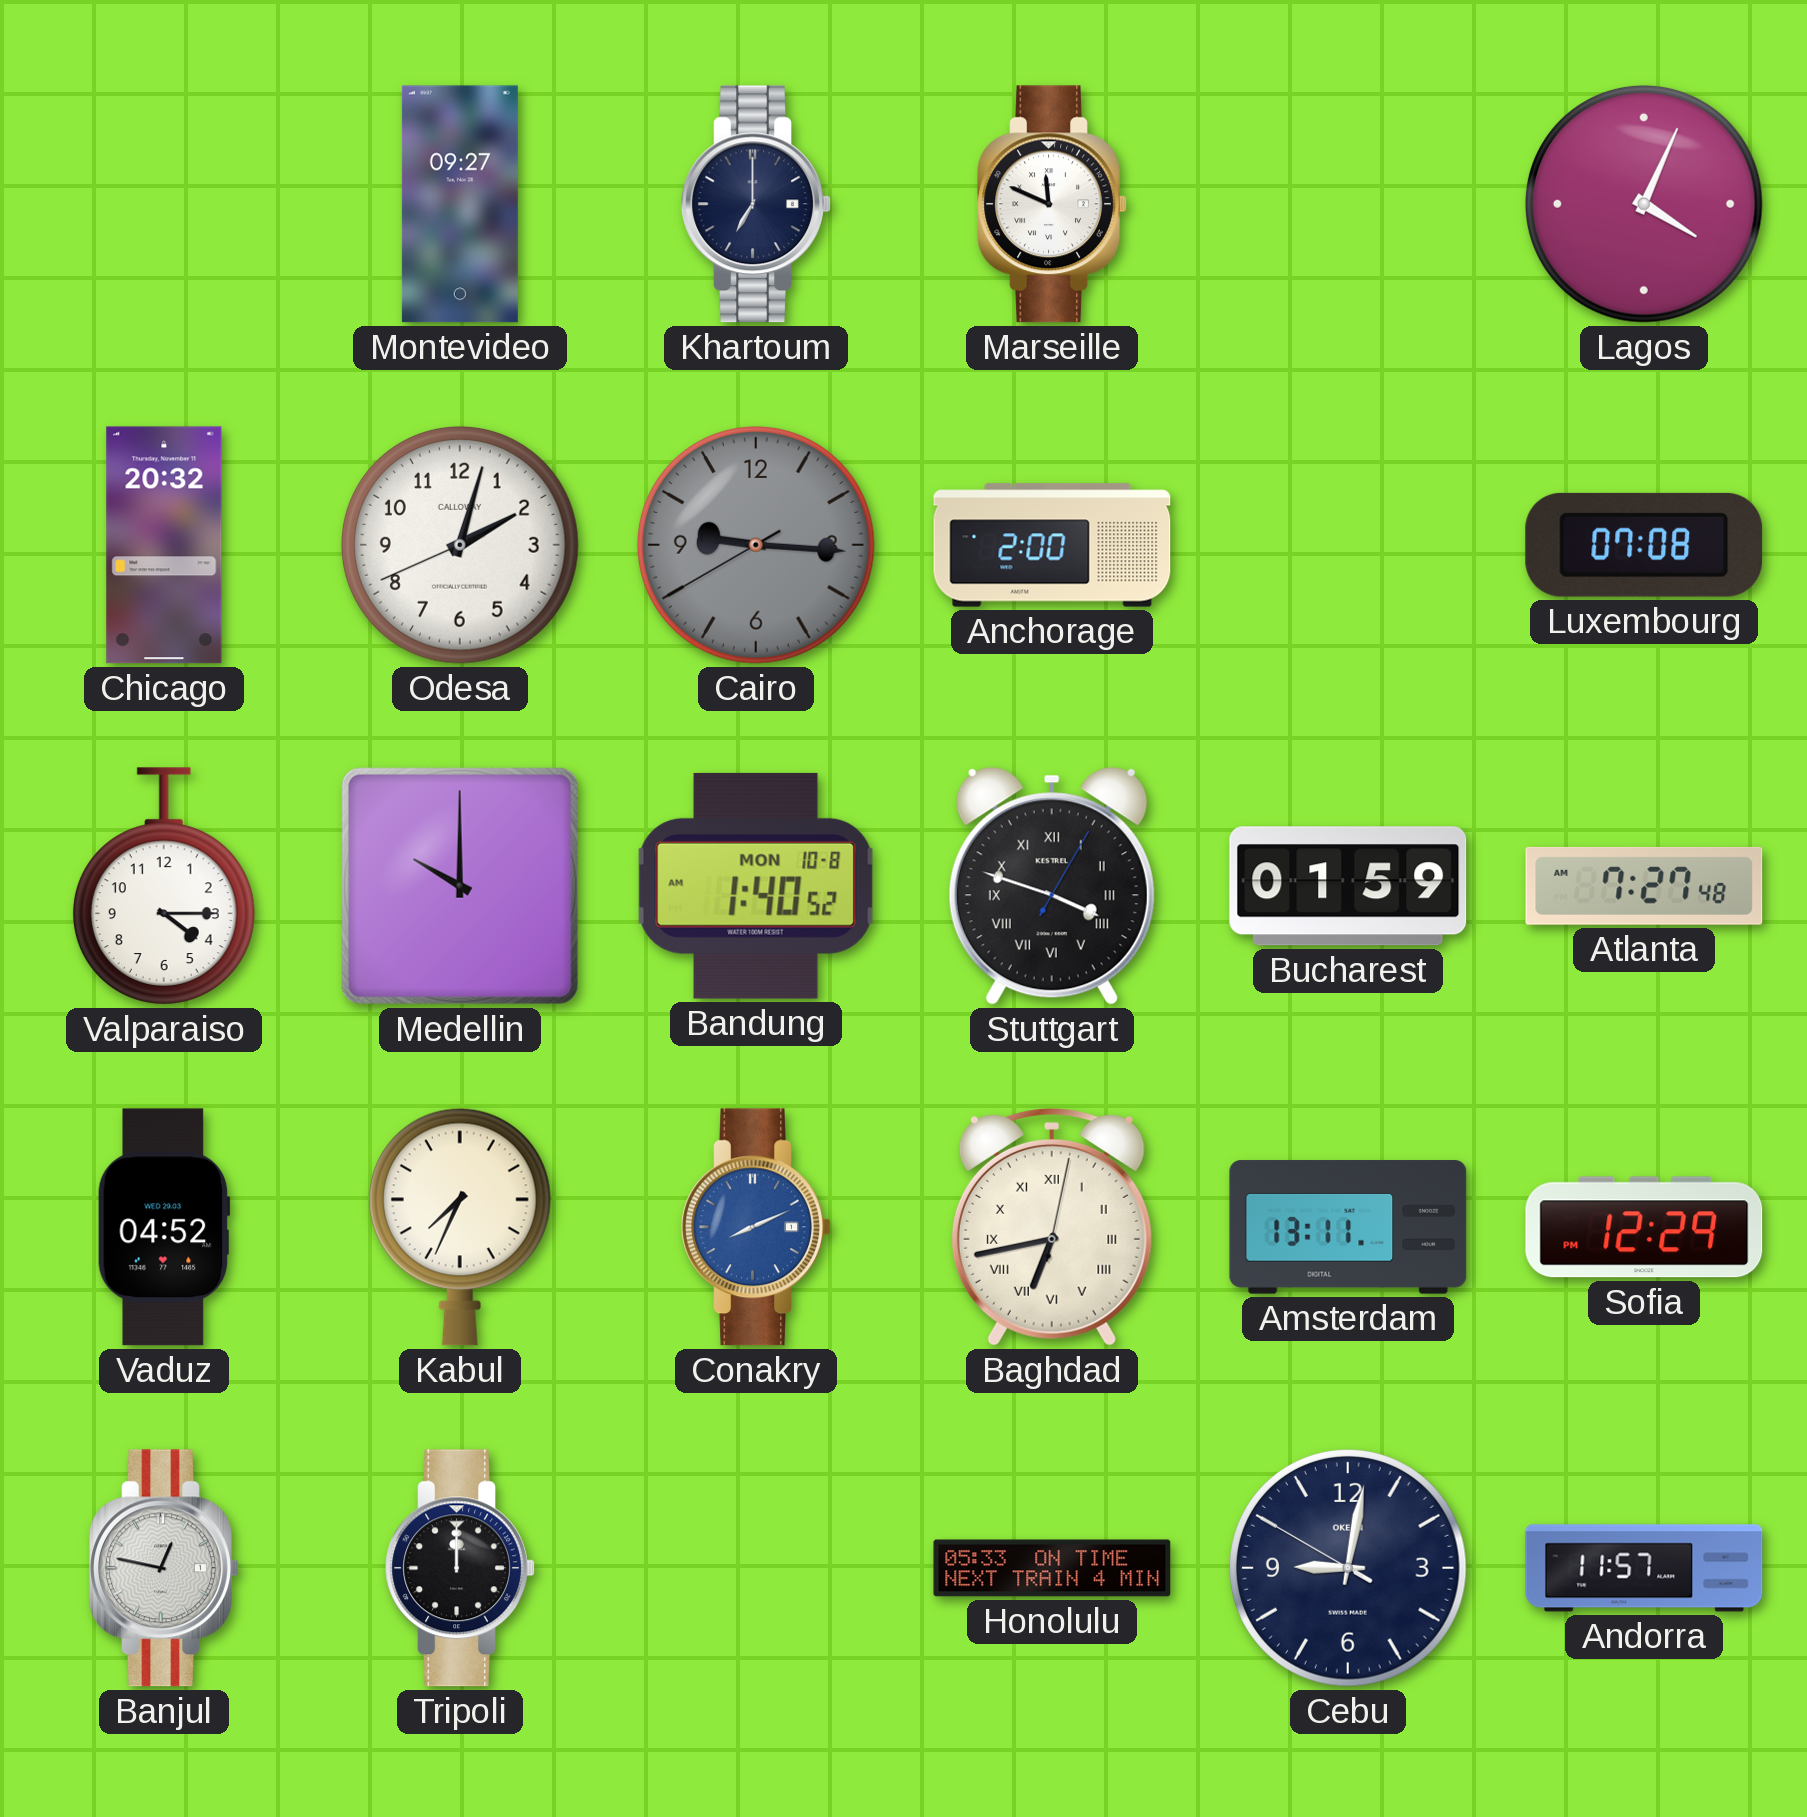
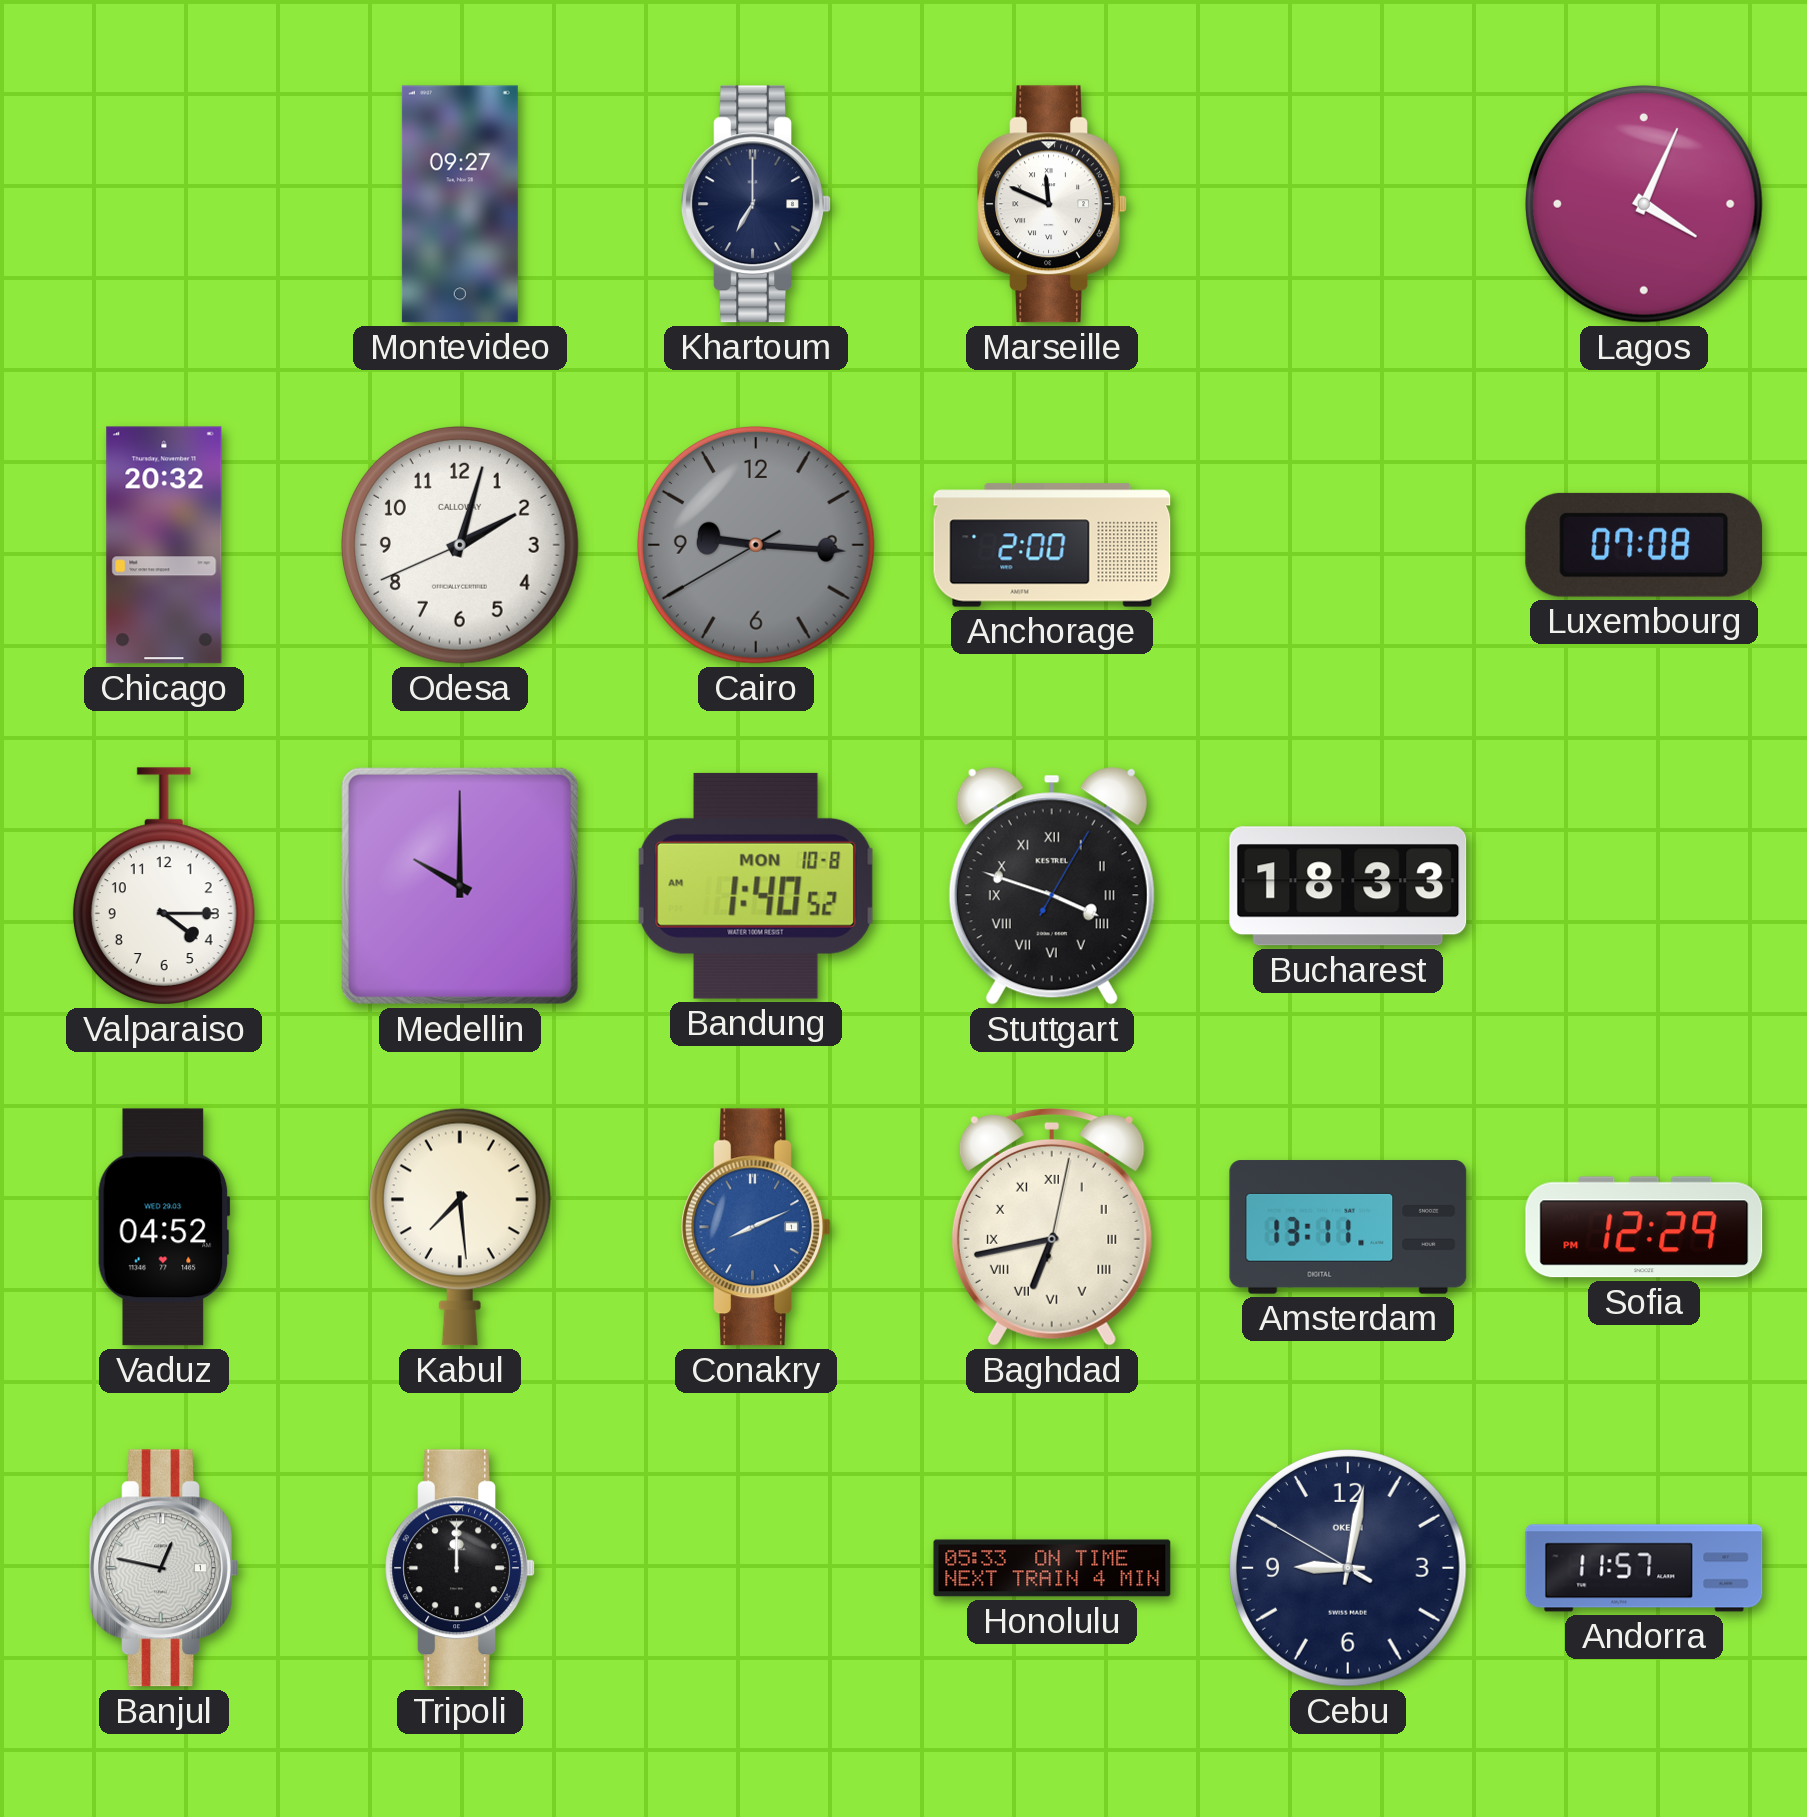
Bucharest: 01:59 -> 18:33
Atlanta: 7:27 -> none
Kabul: 7:34 -> 7:29
